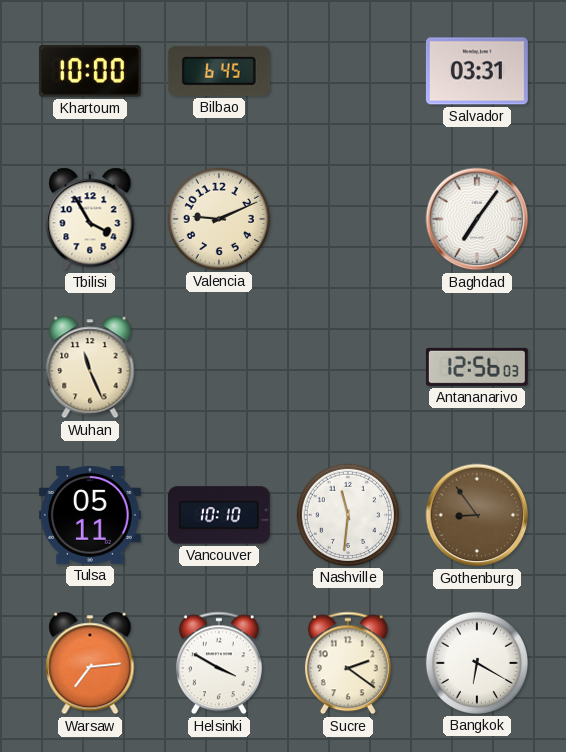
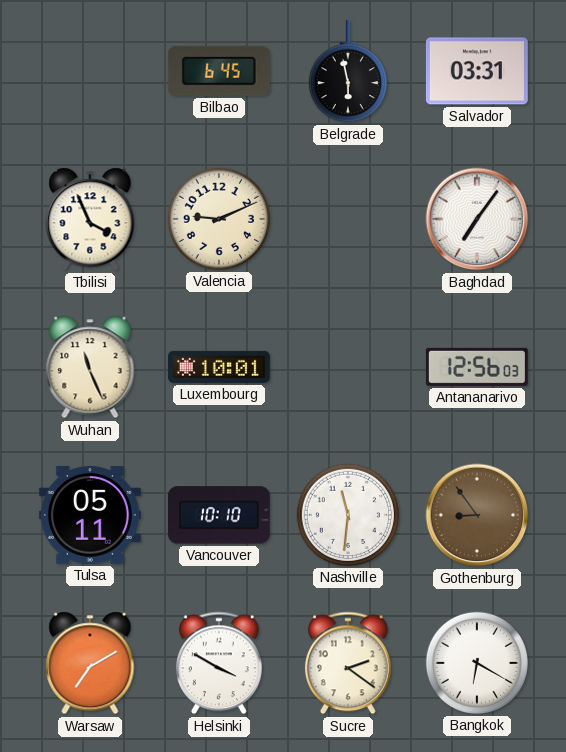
Khartoum: 10:00 -> none
Belgrade: none -> 5:58
Tbilisi: 3:55 -> 3:56
Luxembourg: none -> 10:01
Warsaw: 7:14 -> 7:10
